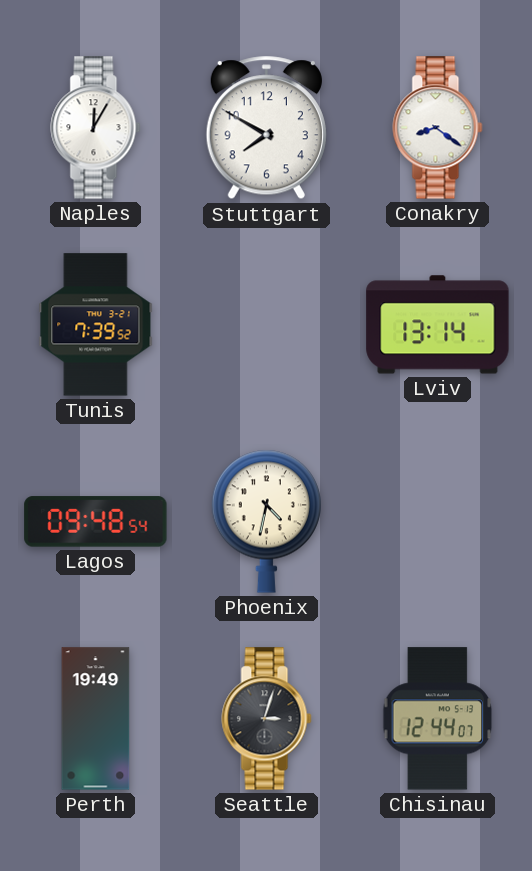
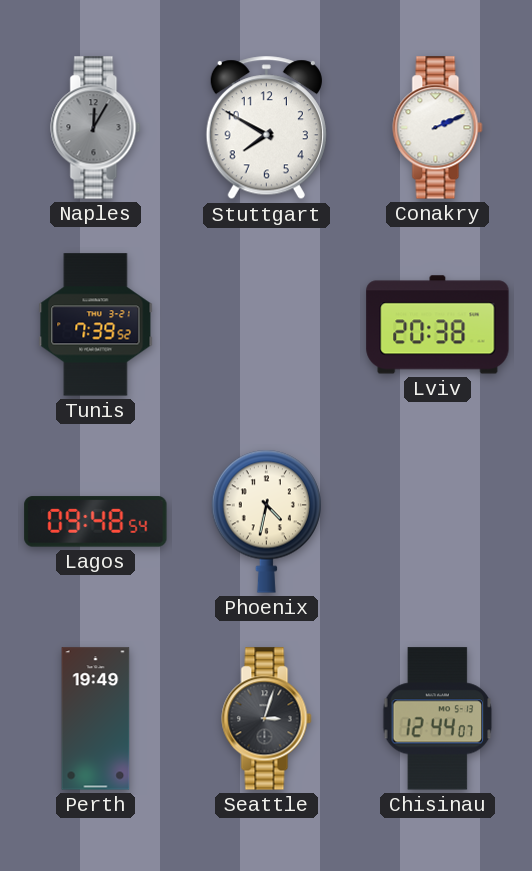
Naples dial: white -> grey
Conakry: 8:21 -> 2:11
Lviv: 13:14 -> 20:38
